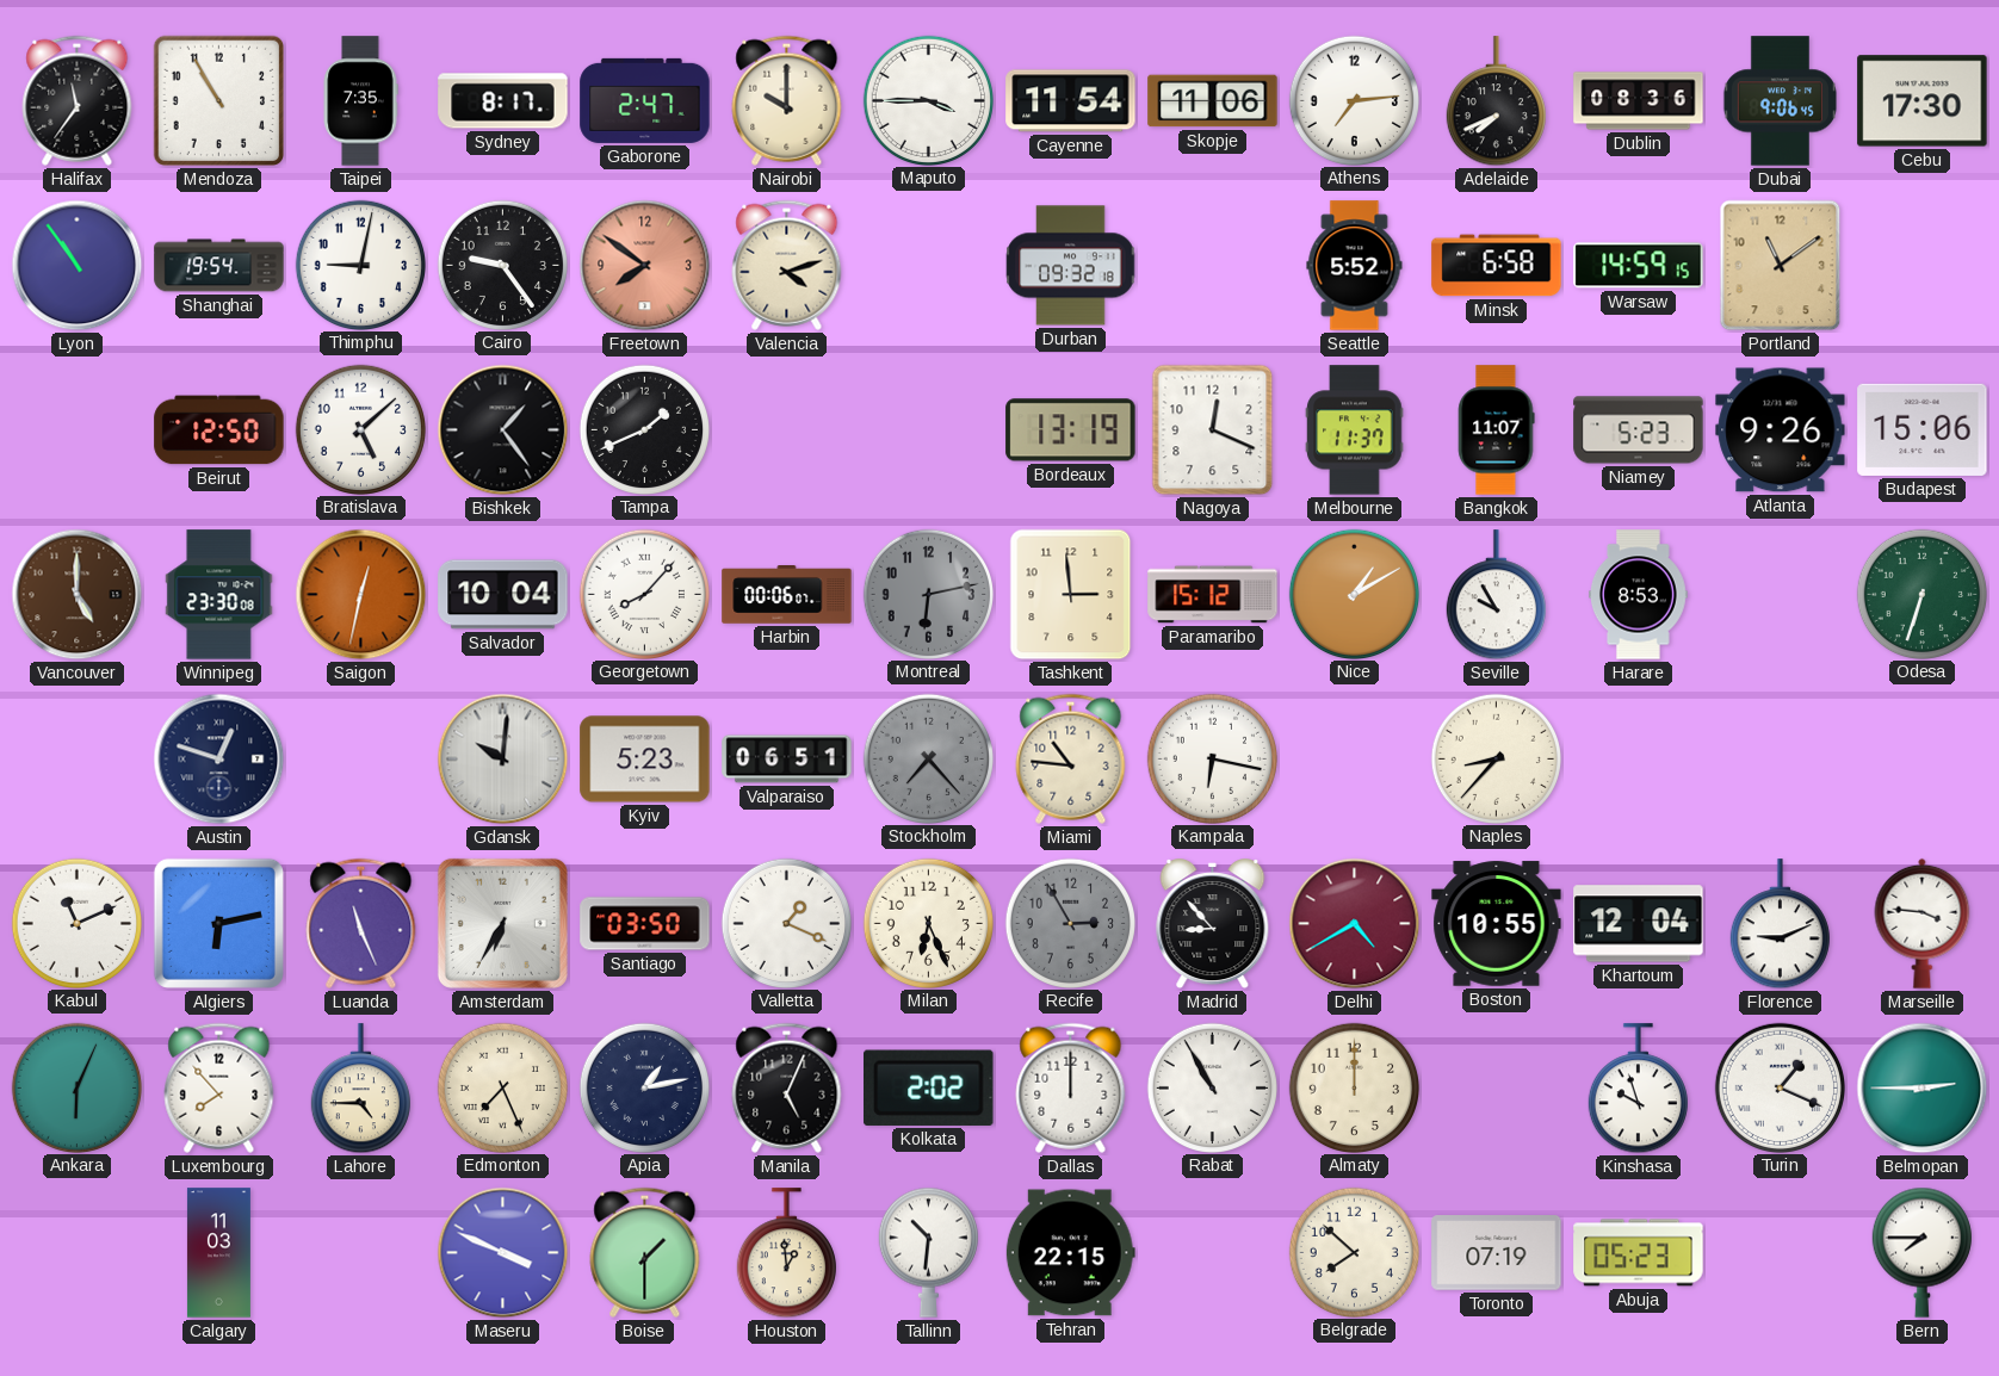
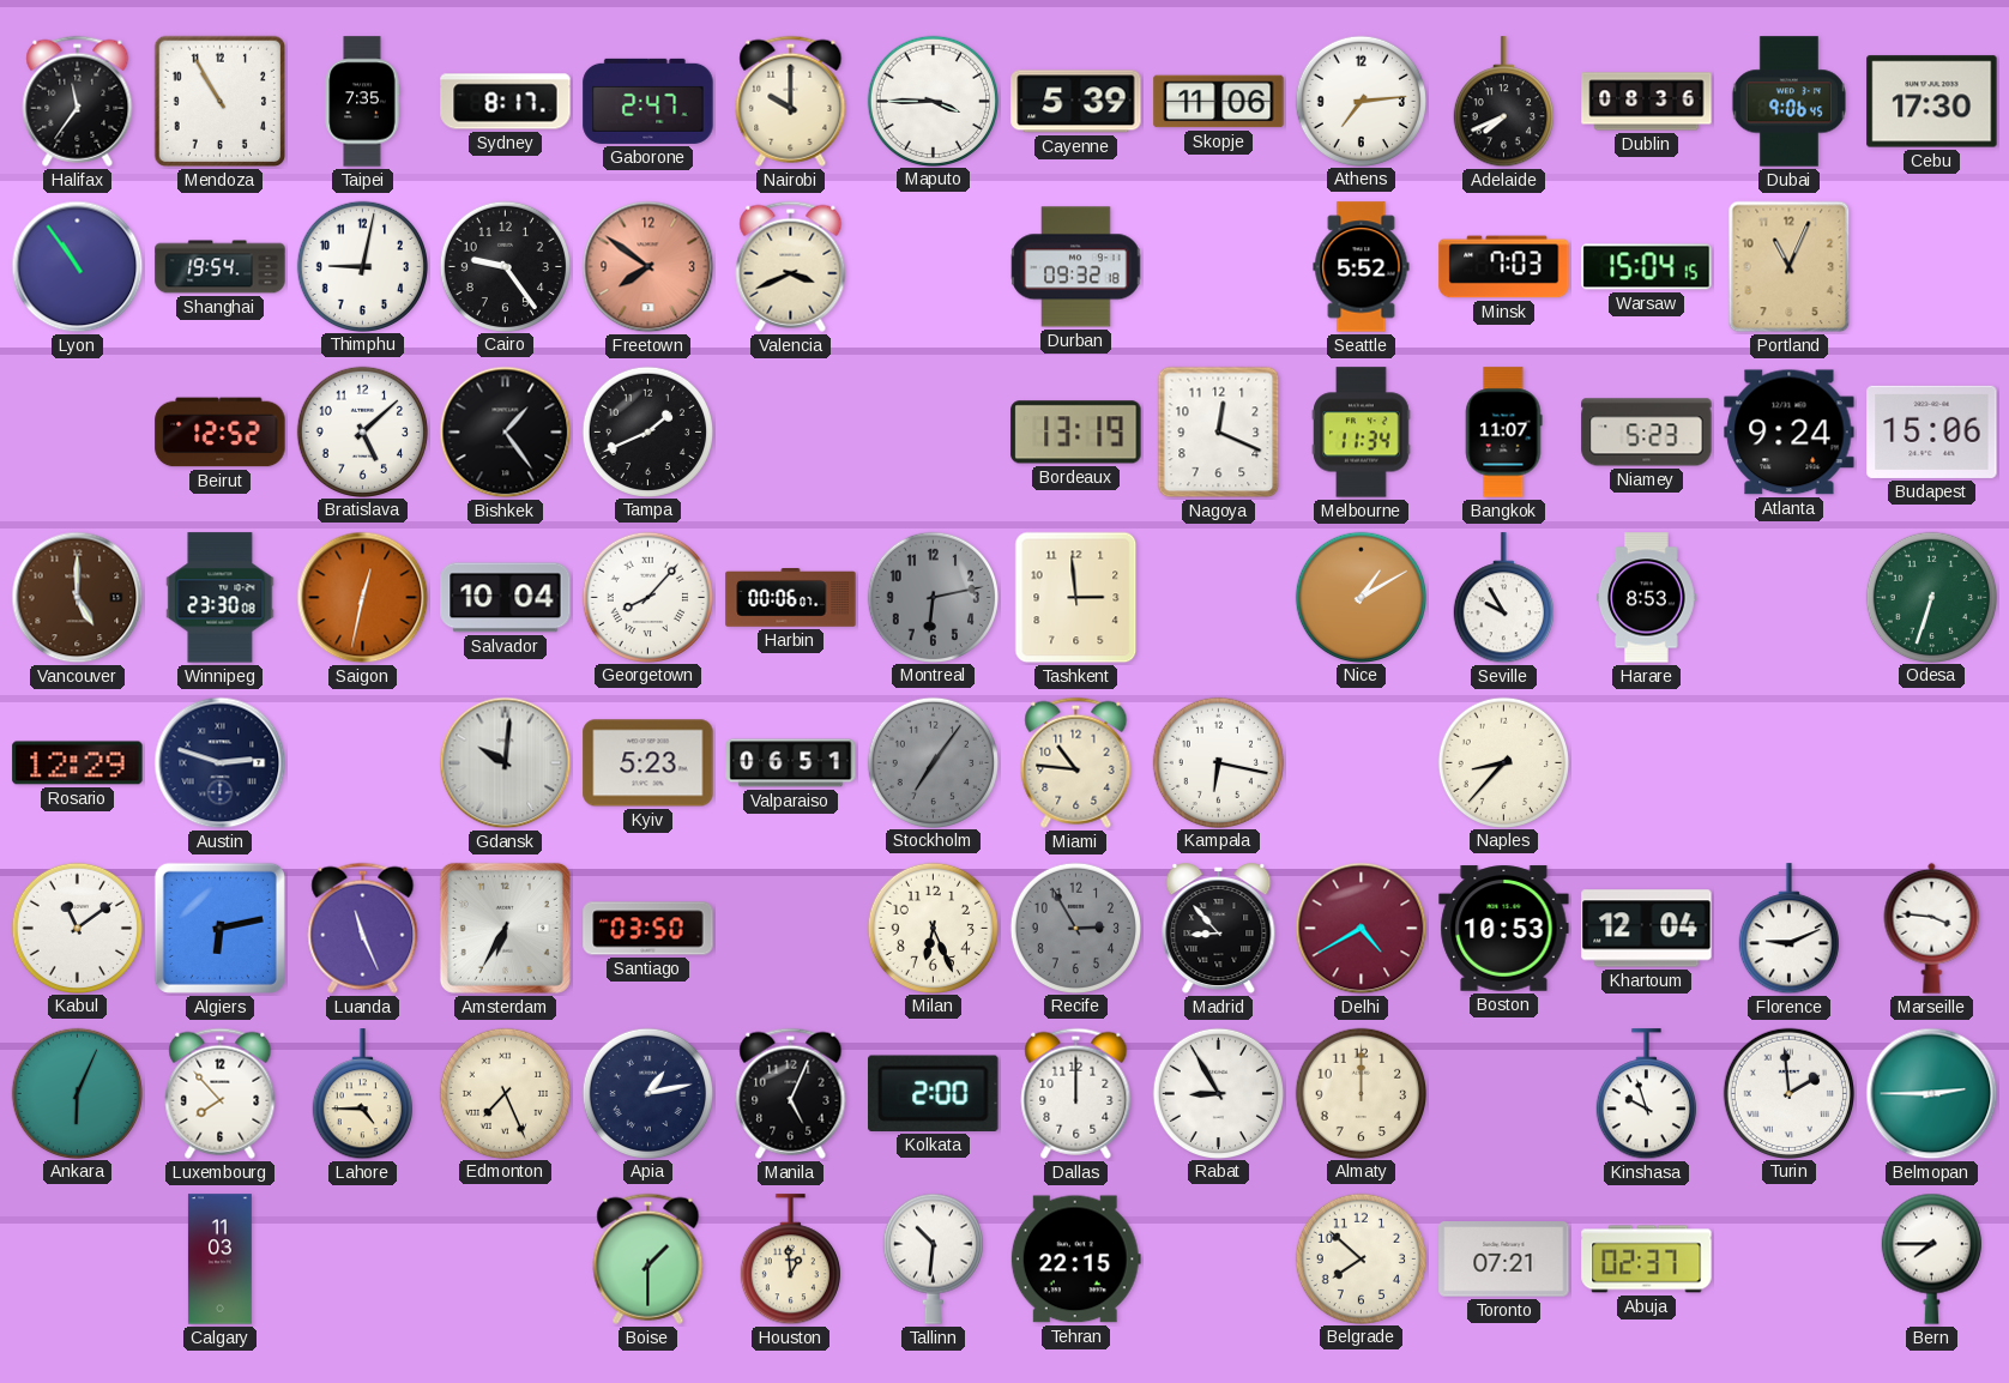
Cayenne: 11:54 -> 5:39
Valencia: 4:12 -> 3:41
Minsk: 6:58 -> 7:03
Warsaw: 14:59 -> 15:04
Portland: 11:09 -> 11:04
Beirut: 12:50 -> 12:52
Melbourne: 11:37 -> 11:34
Atlanta: 9:26 -> 9:24
Paramaribo: 15:12 -> none
Rosario: none -> 12:29
Austin: 12:48 -> 2:48
Stockholm: 7:23 -> 7:06
Kabul: 11:11 -> 11:09
Valletta: 1:19 -> none
Boston: 10:55 -> 10:53
Kolkata: 2:02 -> 2:00
Rabat: 10:55 -> 8:55
Turin: 1:19 -> 1:59
Maseru: 3:49 -> none
Toronto: 07:19 -> 07:21
Abuja: 05:23 -> 02:37
